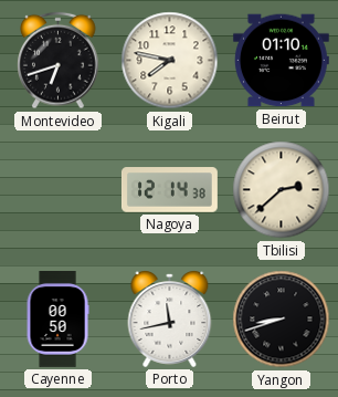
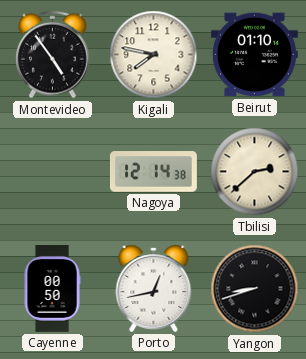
Montevideo: 6:42 -> 4:54
Porto: 11:43 -> 12:43
